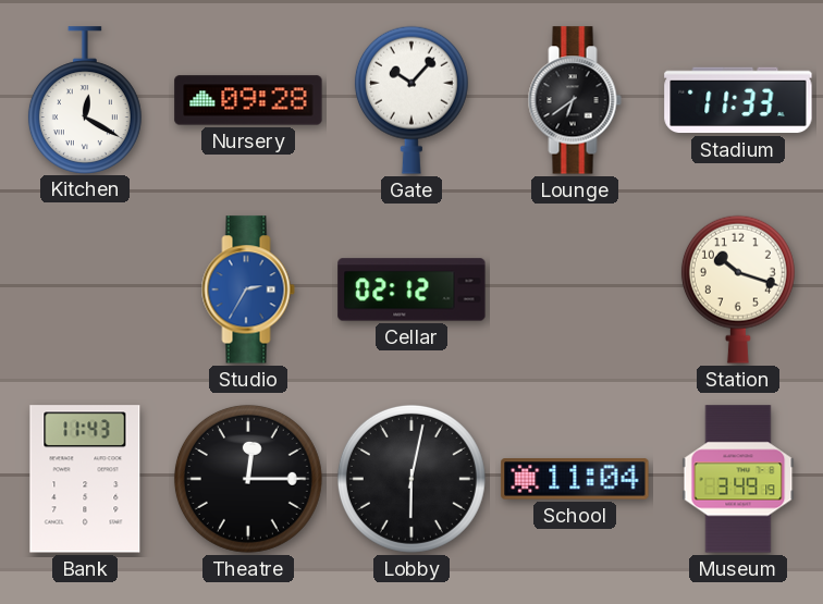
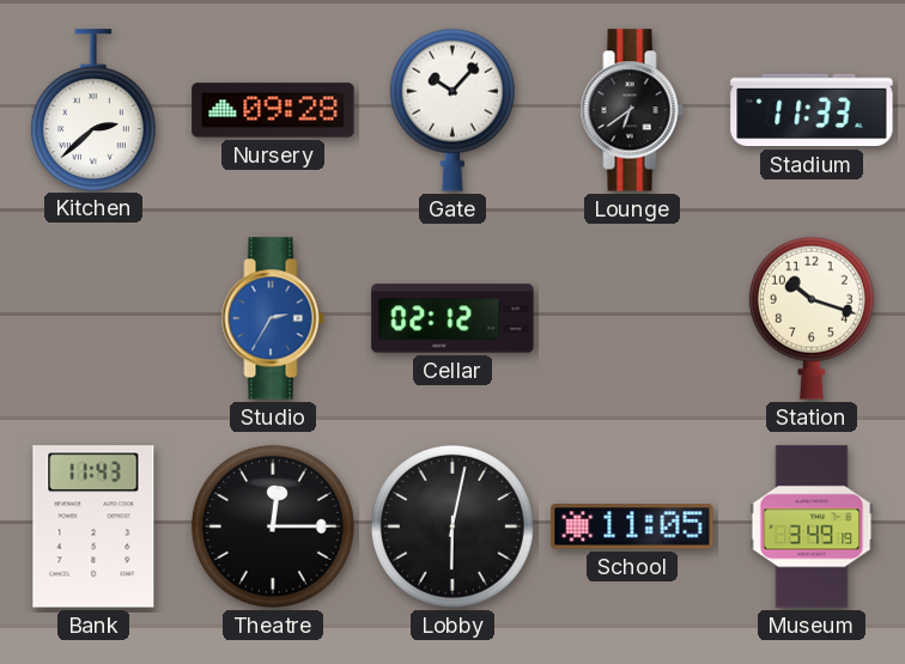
Kitchen: 12:20 -> 2:38
School: 11:04 -> 11:05
